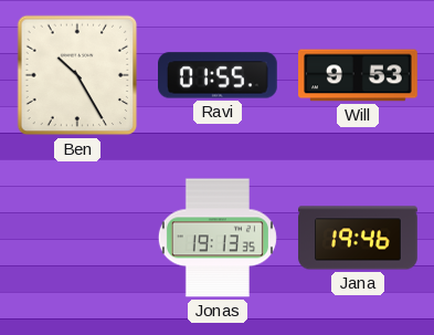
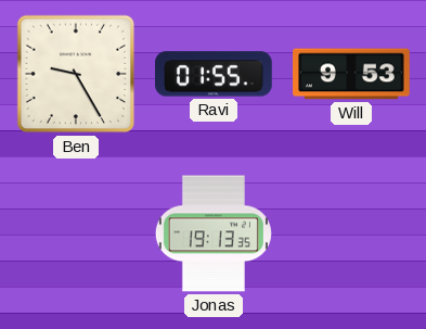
Ben: 10:25 -> 9:25
Jana: 19:46 -> none
